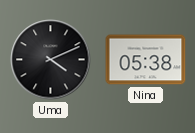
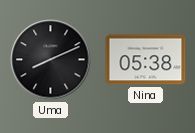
Uma: 4:11 -> 8:11
